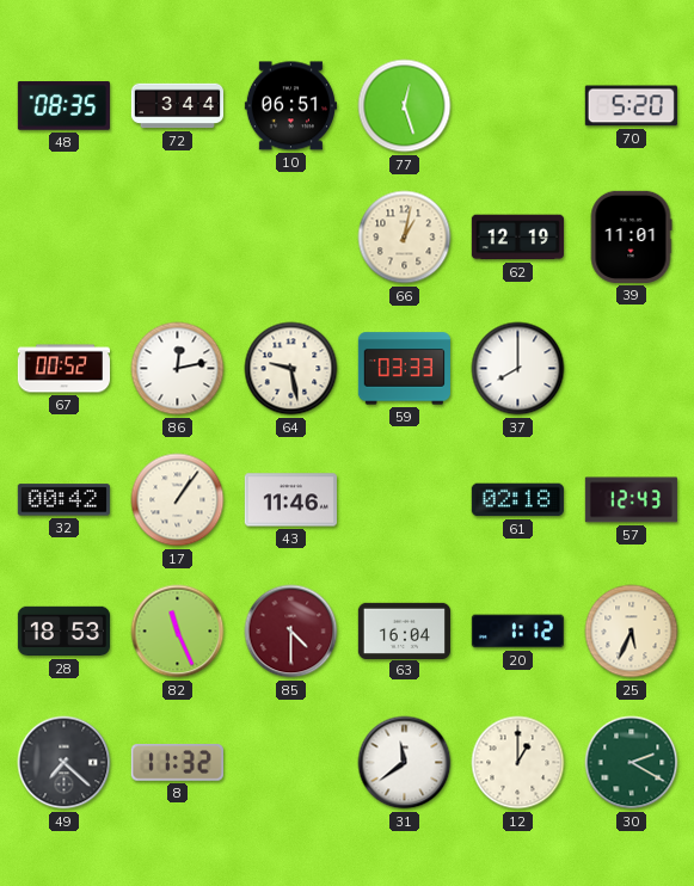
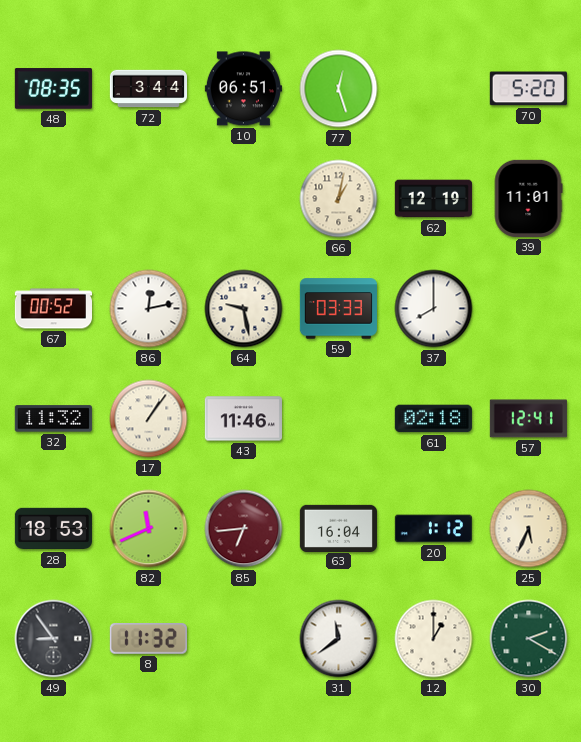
32: 00:42 -> 11:32
57: 12:43 -> 12:41
82: 11:26 -> 11:41
85: 4:30 -> 6:44
49: 7:22 -> 8:54
